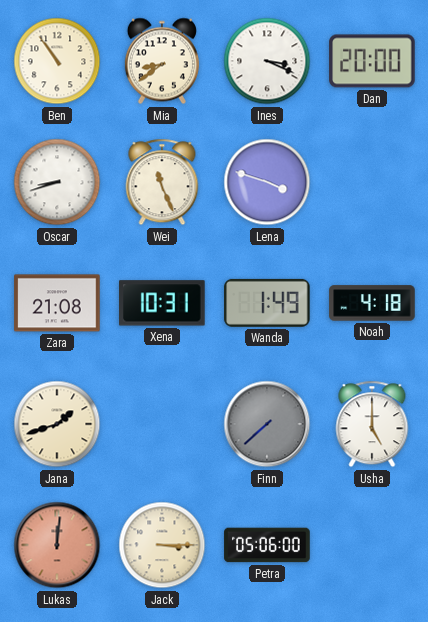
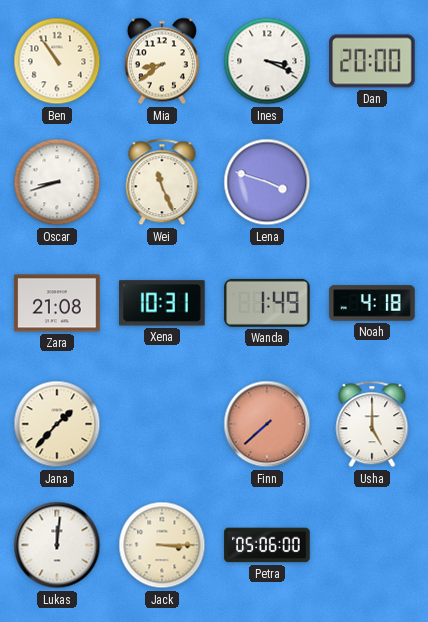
Jana: 1:42 -> 1:37
Finn dial: grey -> salmon
Lukas dial: salmon -> white
